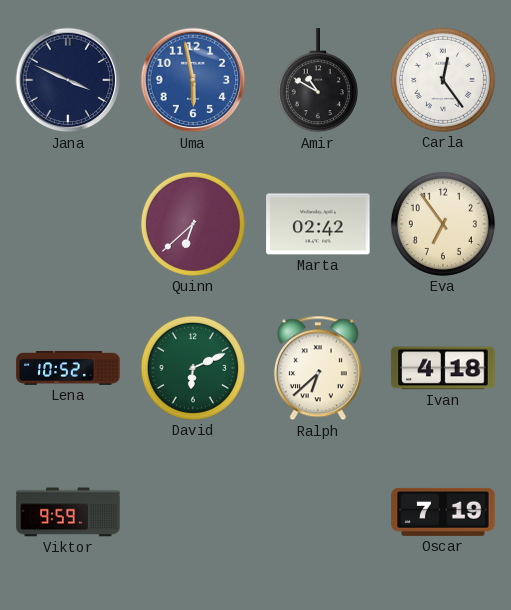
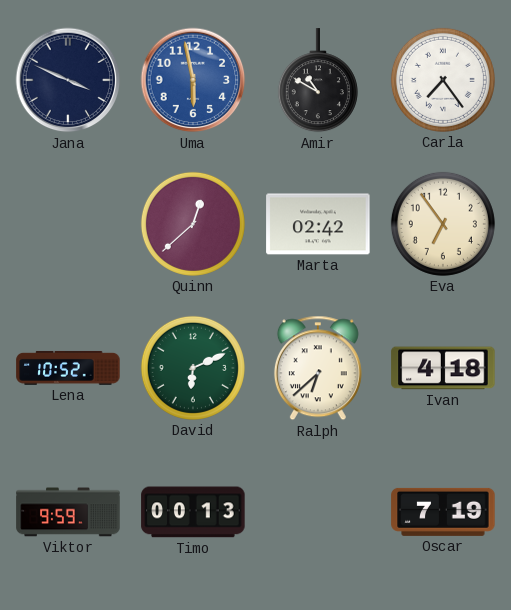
Carla: 12:24 -> 7:24
Quinn: 6:38 -> 12:38
Timo: none -> 00:13
